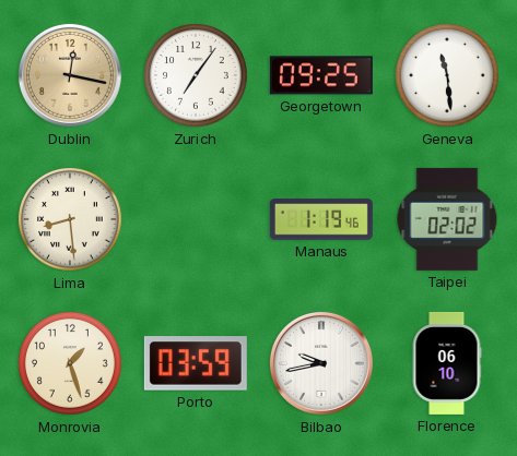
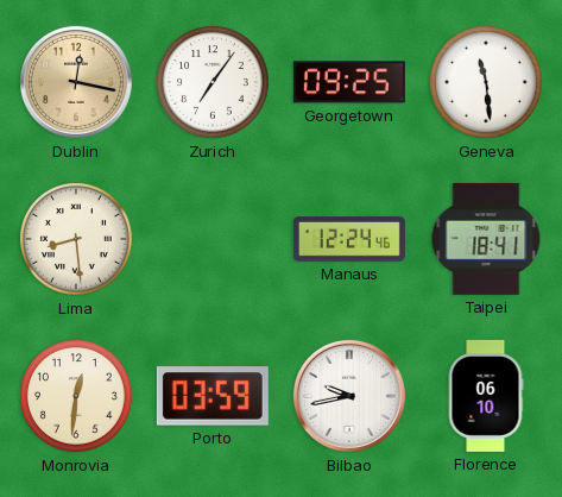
Manaus: 1:19 -> 12:24
Taipei: 02:02 -> 18:41
Monrovia: 1:27 -> 12:31
